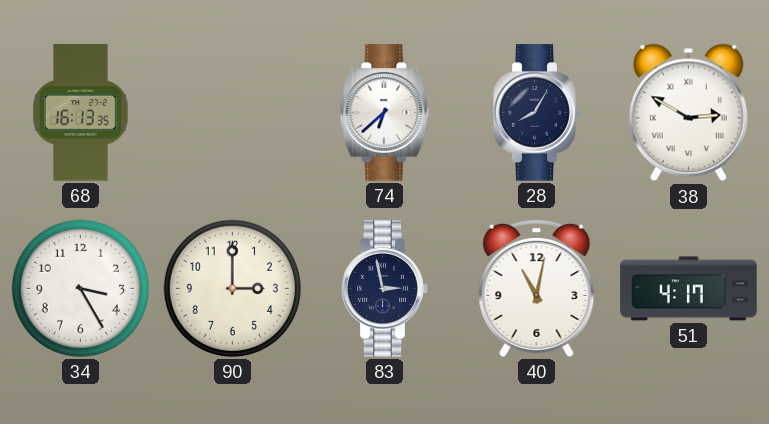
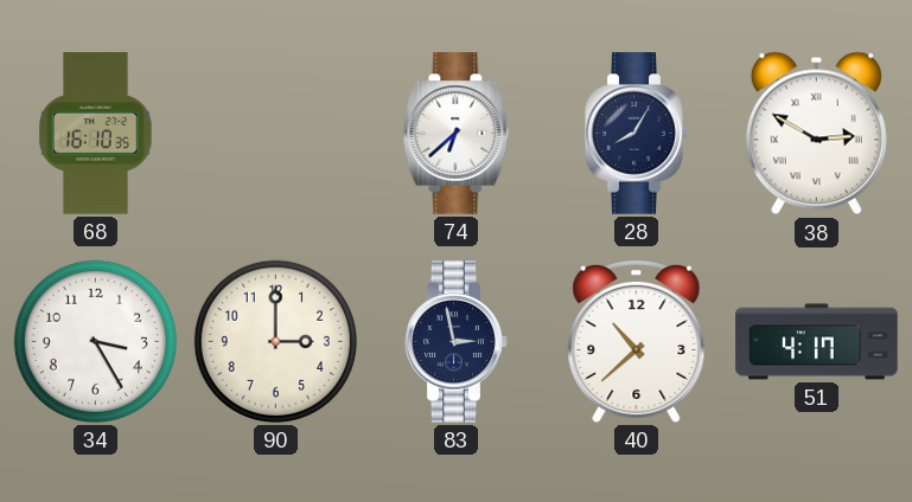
68: 16:13 -> 16:10
40: 11:02 -> 10:38
